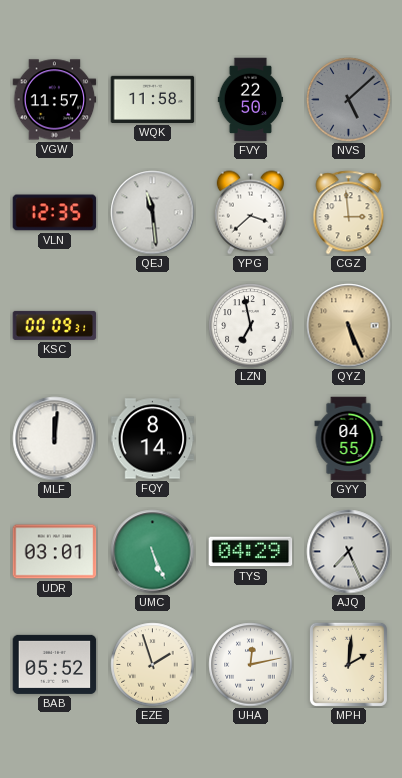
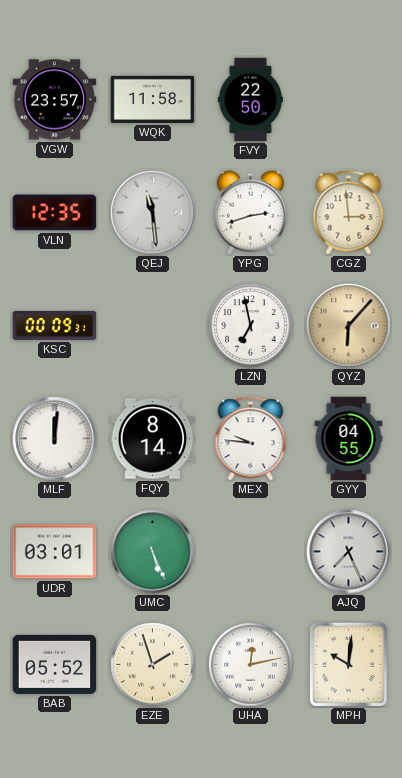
VGW: 11:57 -> 23:57
NVS: 5:08 -> none
YPG: 3:38 -> 2:42
QYZ: 5:26 -> 6:07
MEX: none -> 9:46
TYS: 04:29 -> none
MPH: 2:01 -> 10:01
